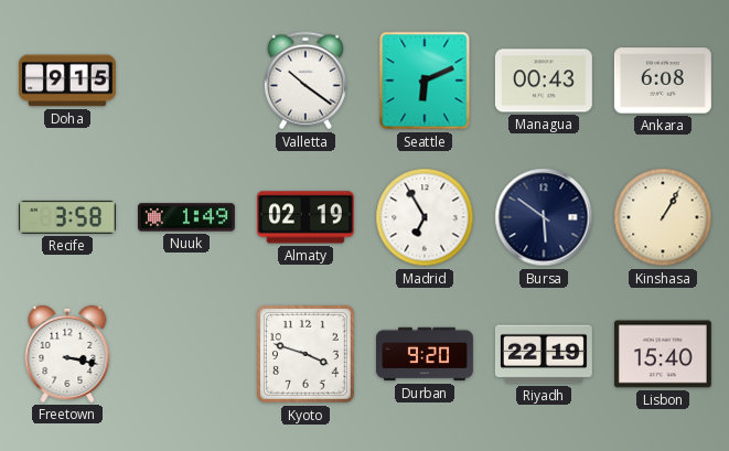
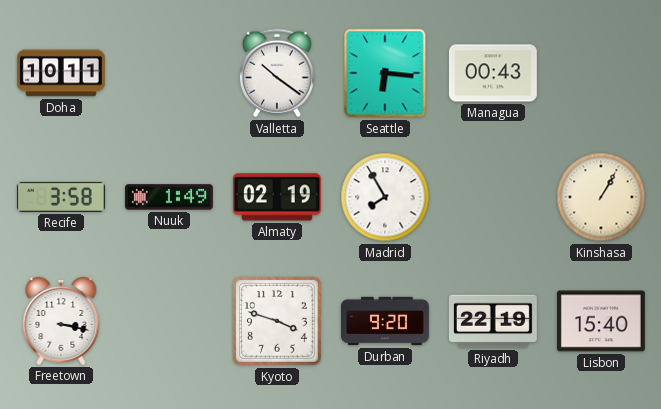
Doha: 9:15 -> 10:11
Seattle: 6:11 -> 6:16
Ankara: 6:08 -> none
Madrid: 6:55 -> 7:55
Bursa: 5:51 -> none
